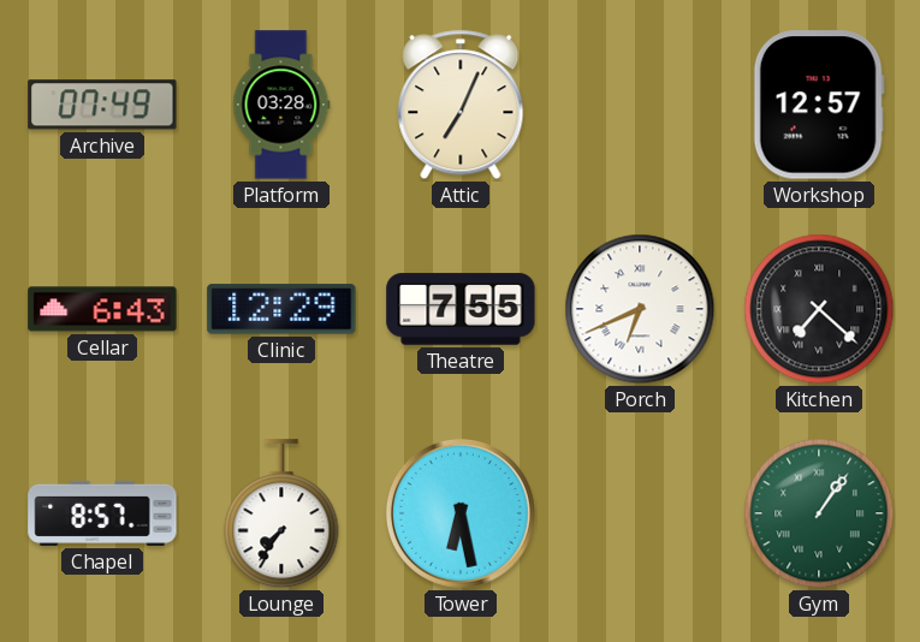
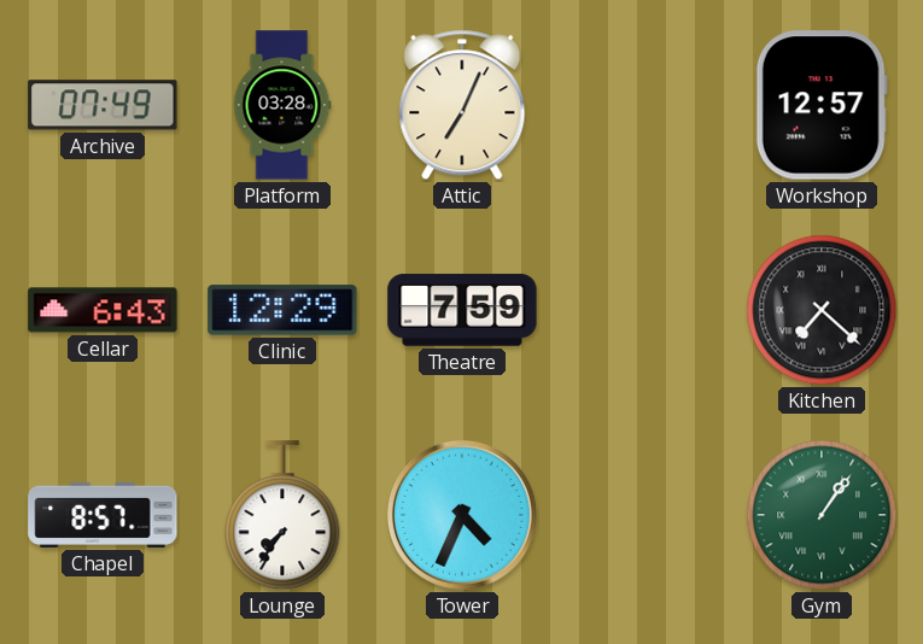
Theatre: 7:55 -> 7:59
Porch: 6:41 -> none
Tower: 6:28 -> 4:34
